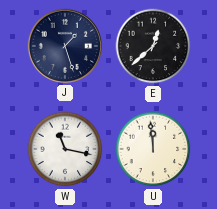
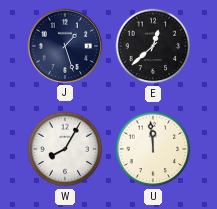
W: 11:17 -> 8:05
